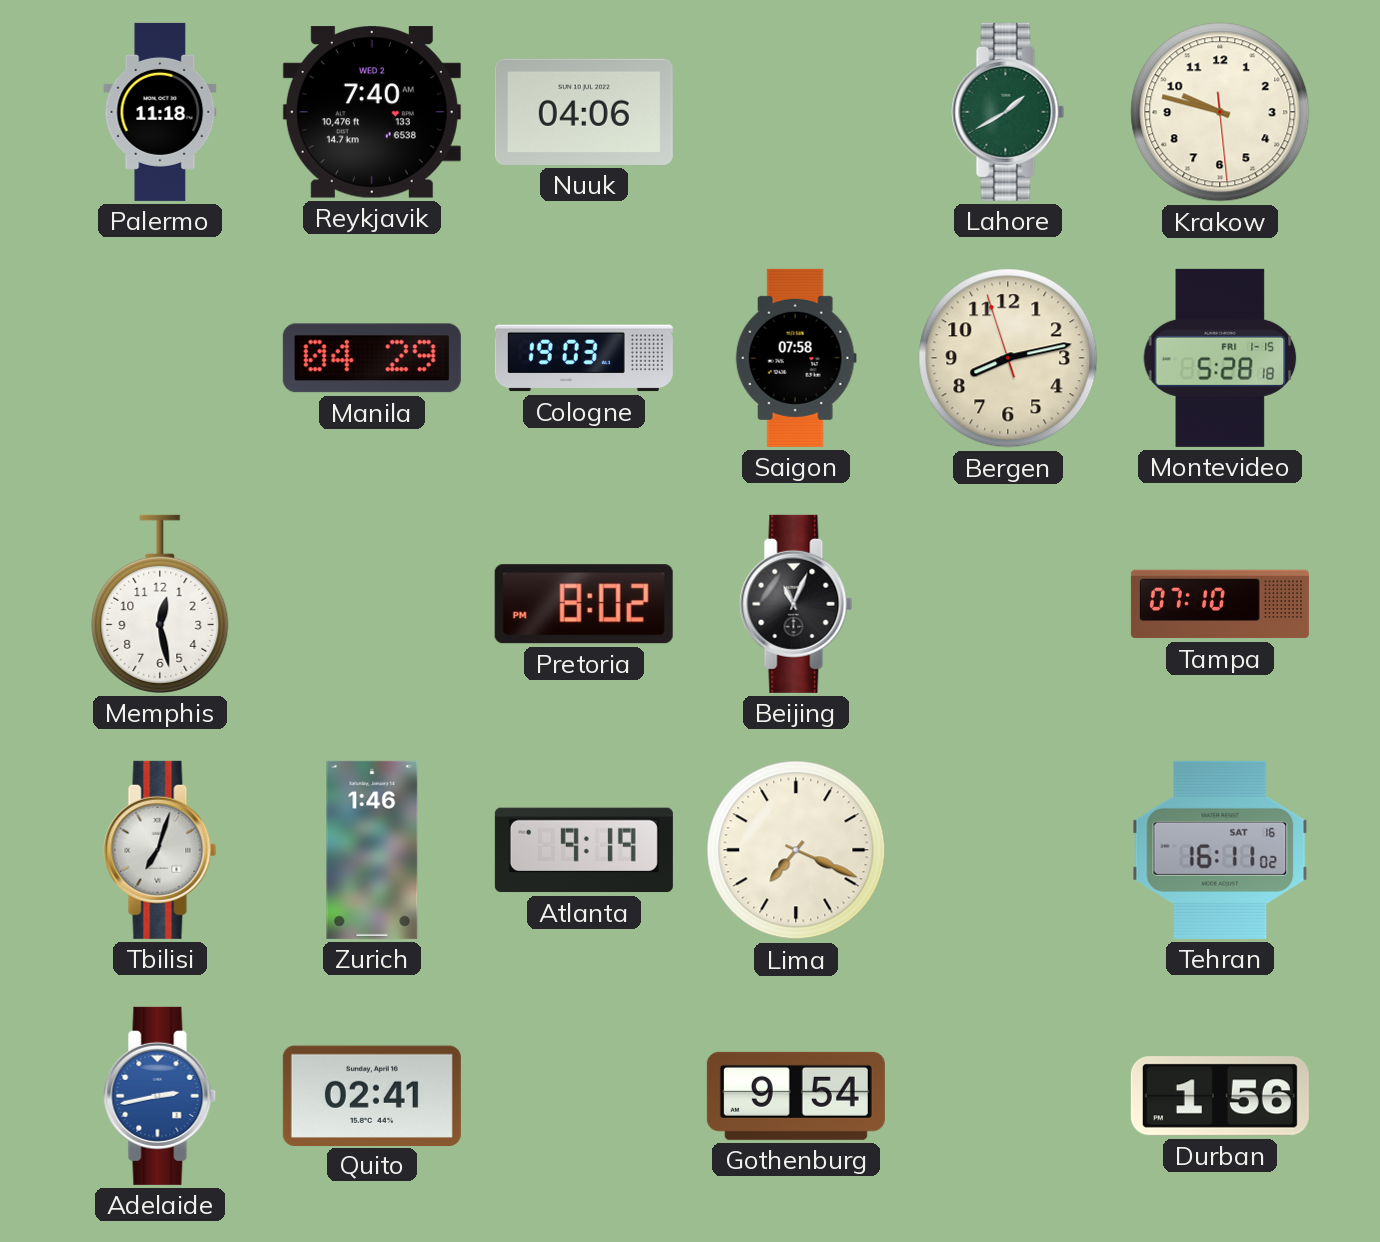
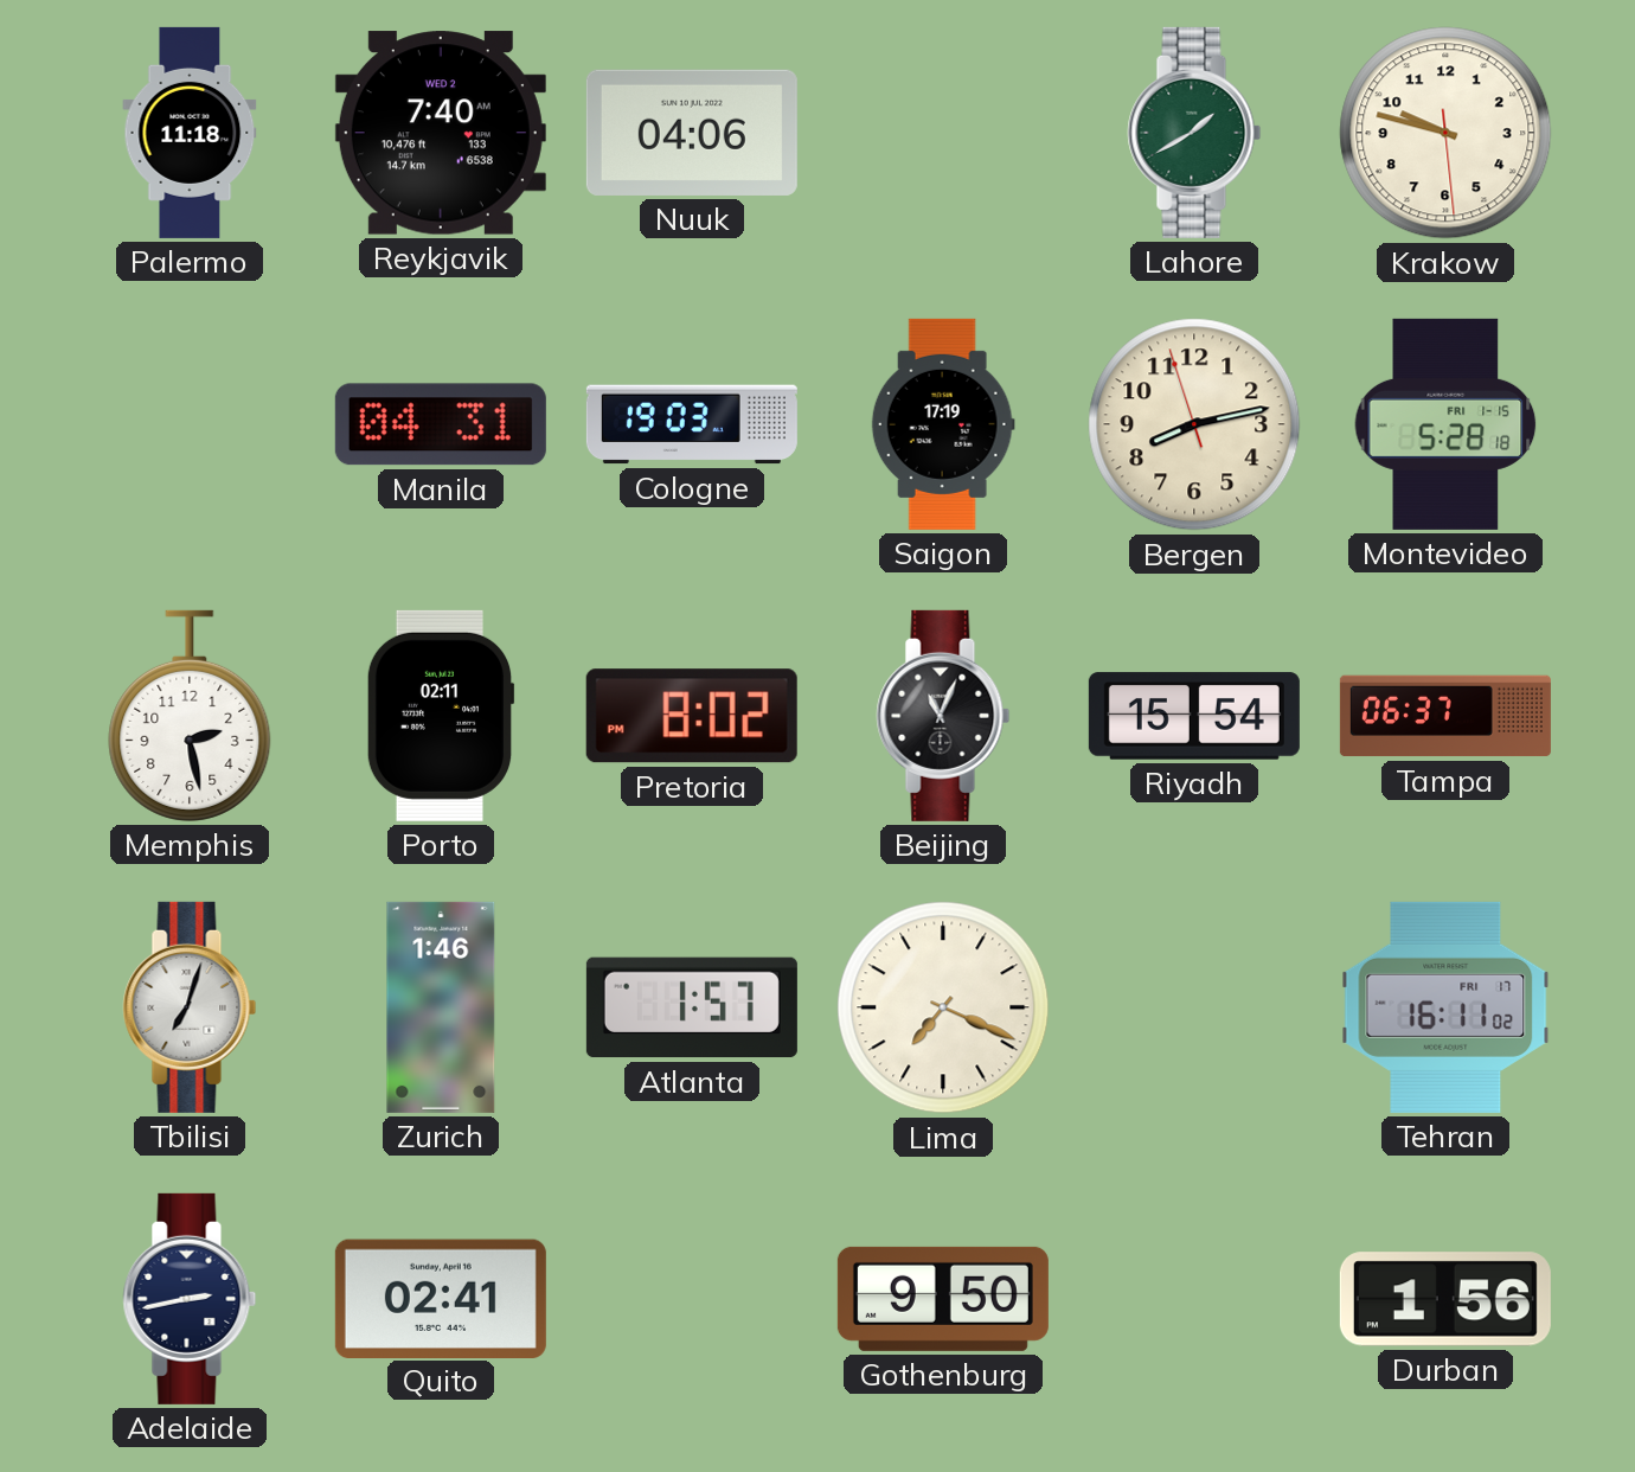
Manila: 04:29 -> 04:31
Saigon: 07:58 -> 17:19
Memphis: 12:28 -> 2:28
Porto: none -> 02:11
Riyadh: none -> 15:54
Tampa: 07:10 -> 06:37
Atlanta: 9:19 -> 1:57
Tehran date: SAT 16 -> FRI 17
Adelaide dial: blue -> navy
Gothenburg: 9:54 -> 9:50
